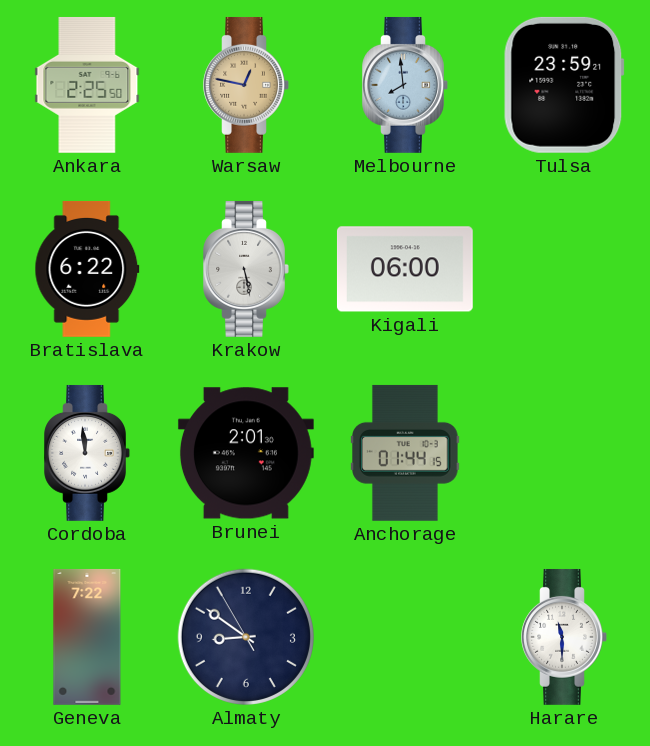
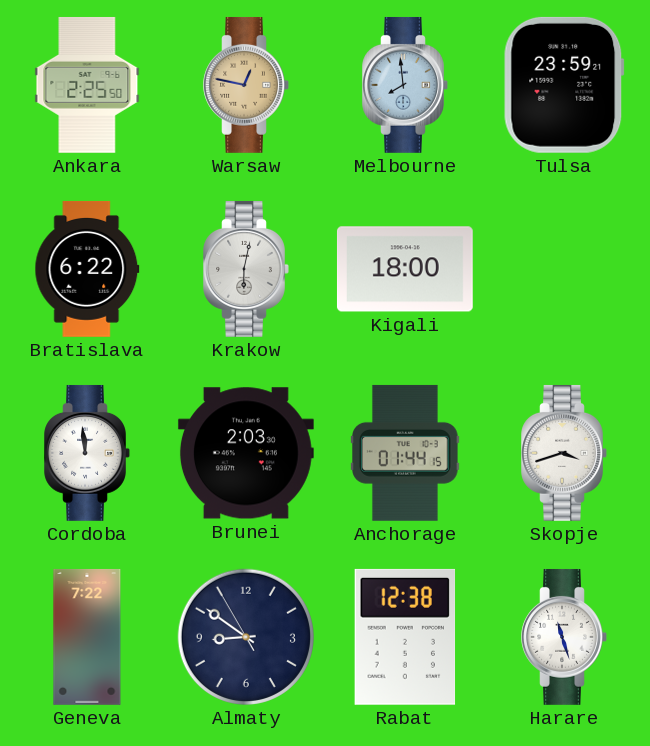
Krakow: 5:28 -> 6:02
Kigali: 06:00 -> 18:00
Brunei: 2:01 -> 2:03
Skopje: none -> 3:42
Rabat: none -> 12:38
Harare: 11:30 -> 11:27
